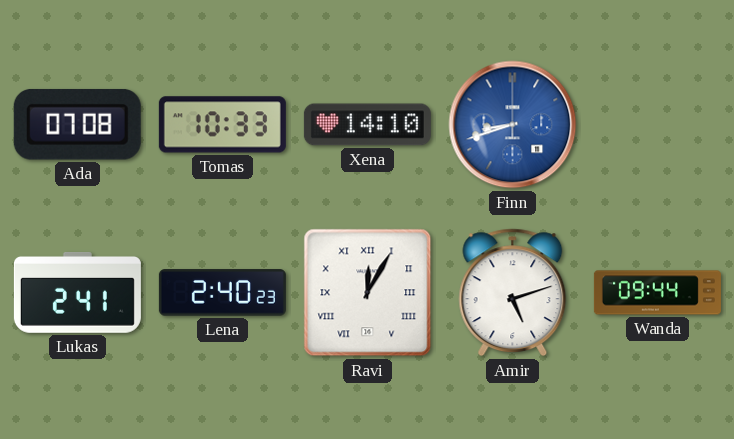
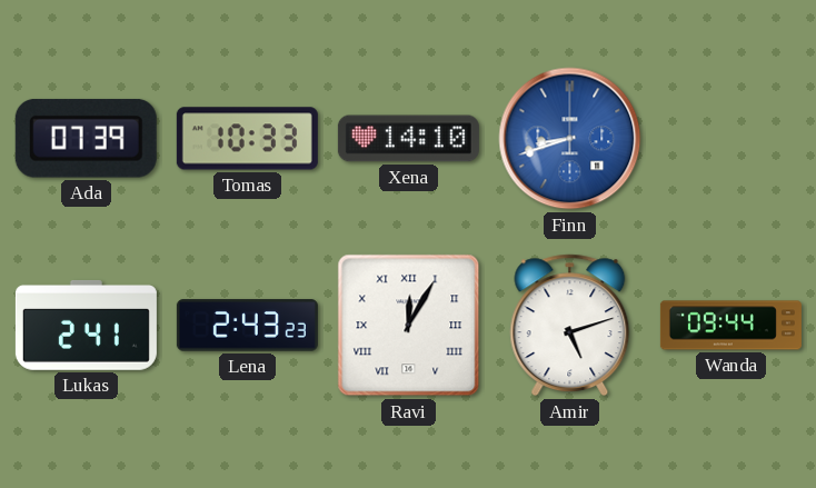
Ada: 07:08 -> 07:39
Lena: 2:40 -> 2:43
